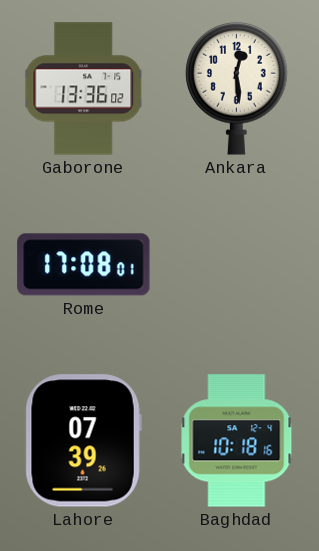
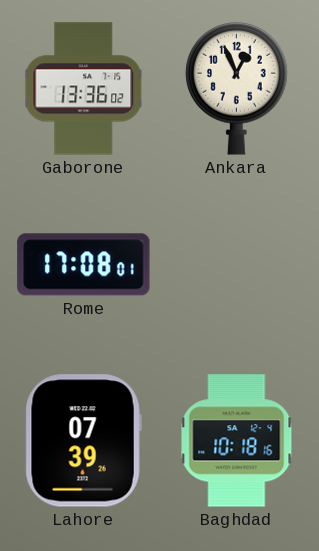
Ankara: 12:29 -> 12:56
